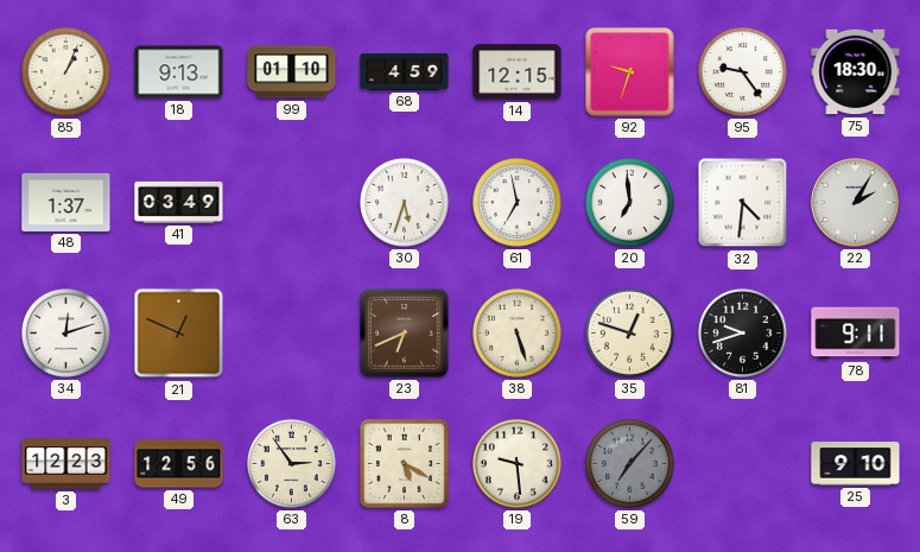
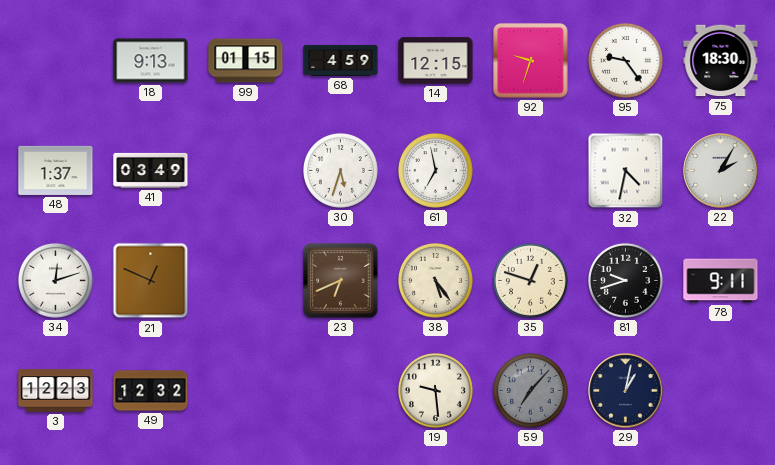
85: 1:04 -> none
99: 01:10 -> 01:15
20: 6:59 -> none
32: 4:31 -> 4:32
38: 5:27 -> 5:24
49: 12:56 -> 12:32
63: 2:54 -> none
8: 5:20 -> none
29: none -> 1:02
25: 9:10 -> none
